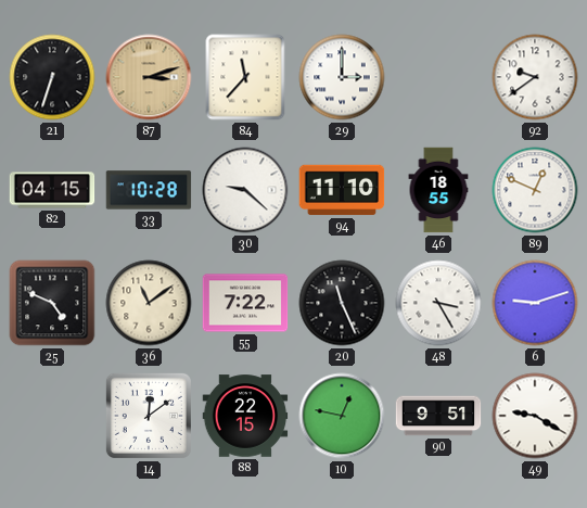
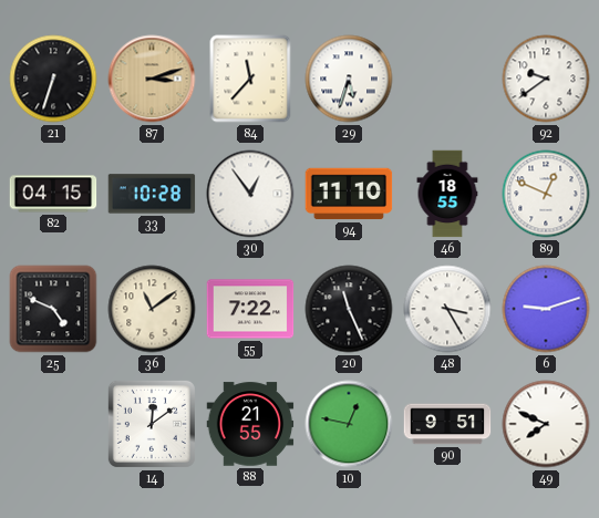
29: 3:00 -> 5:33
30: 9:22 -> 12:54
88: 22:15 -> 21:55
49: 9:20 -> 7:49
